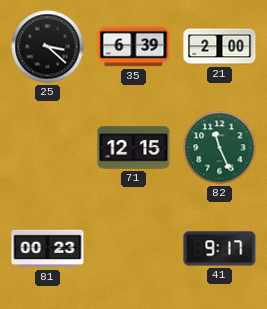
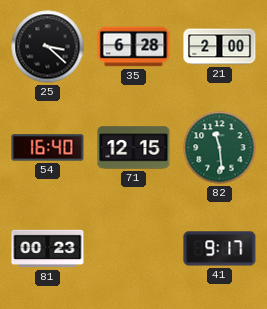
35: 6:39 -> 6:28
54: none -> 16:40
82: 11:26 -> 11:29
